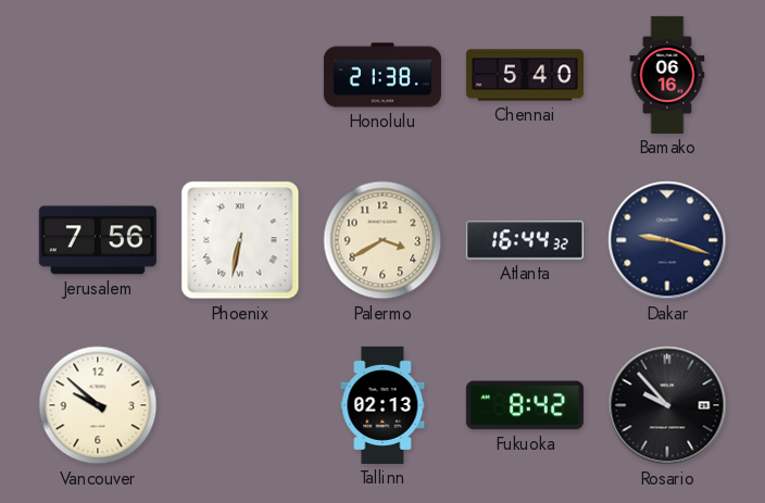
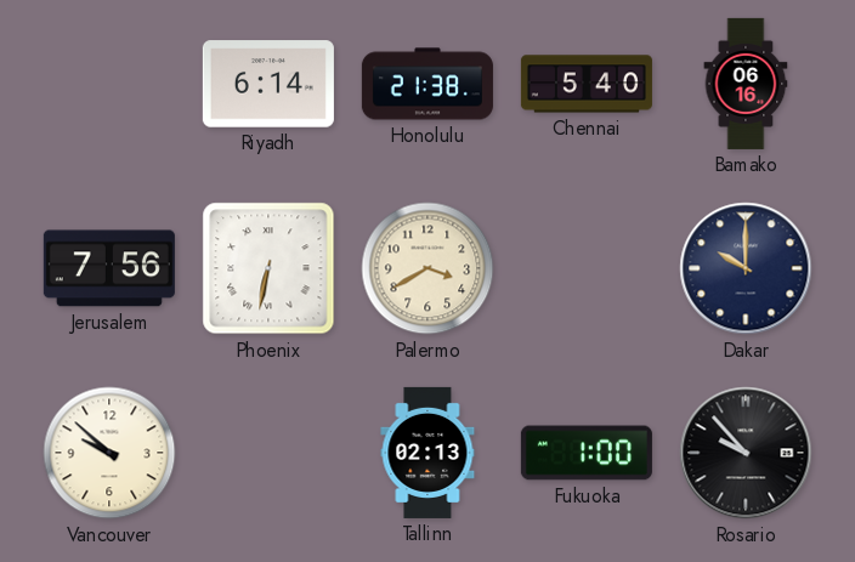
Riyadh: none -> 6:14
Atlanta: 16:44 -> none
Dakar: 9:18 -> 10:00
Fukuoka: 8:42 -> 1:00
